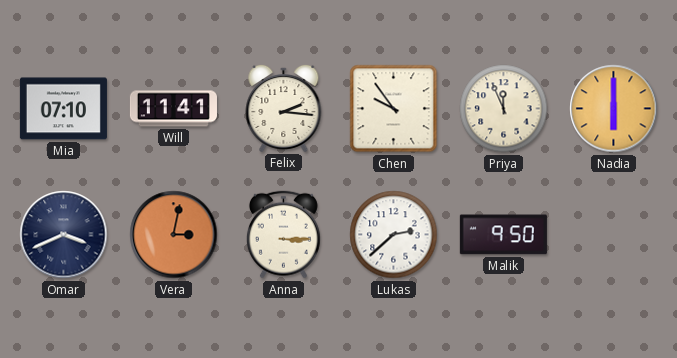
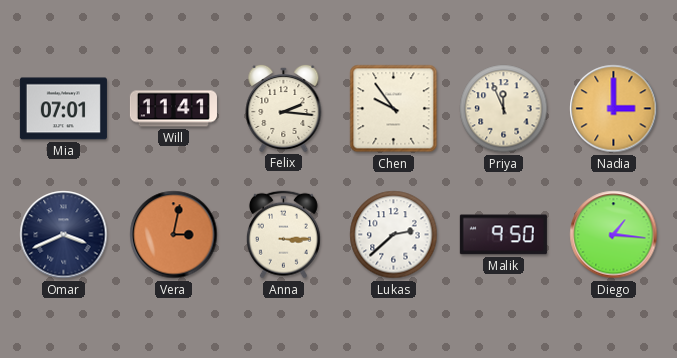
Mia: 07:10 -> 07:01
Nadia: 6:00 -> 3:00
Diego: none -> 1:16
